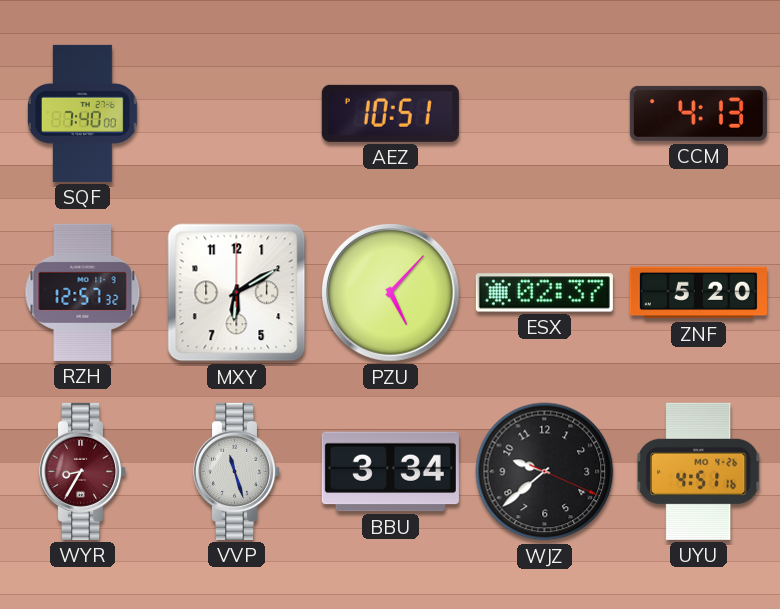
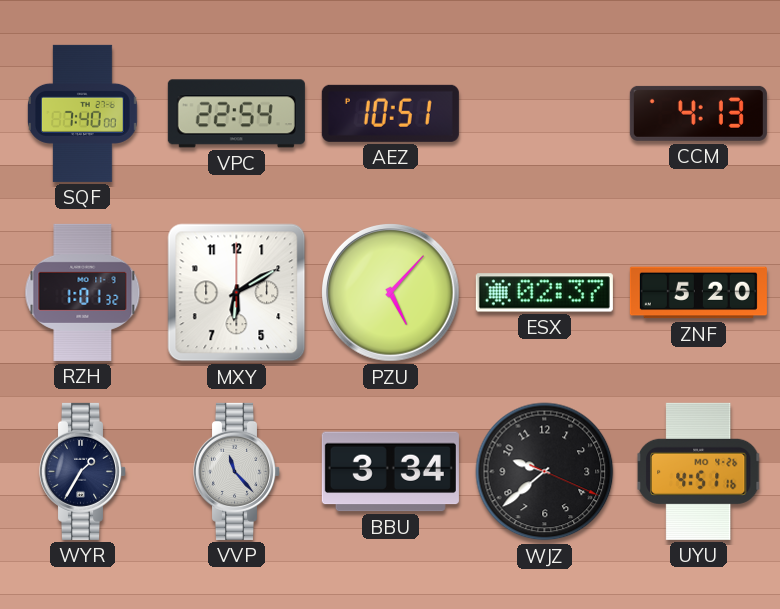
VPC: none -> 22:54
RZH: 12:57 -> 1:01
WYR: 8:35 -> 1:35
WYR dial: burgundy -> navy
VVP: 11:27 -> 11:23
